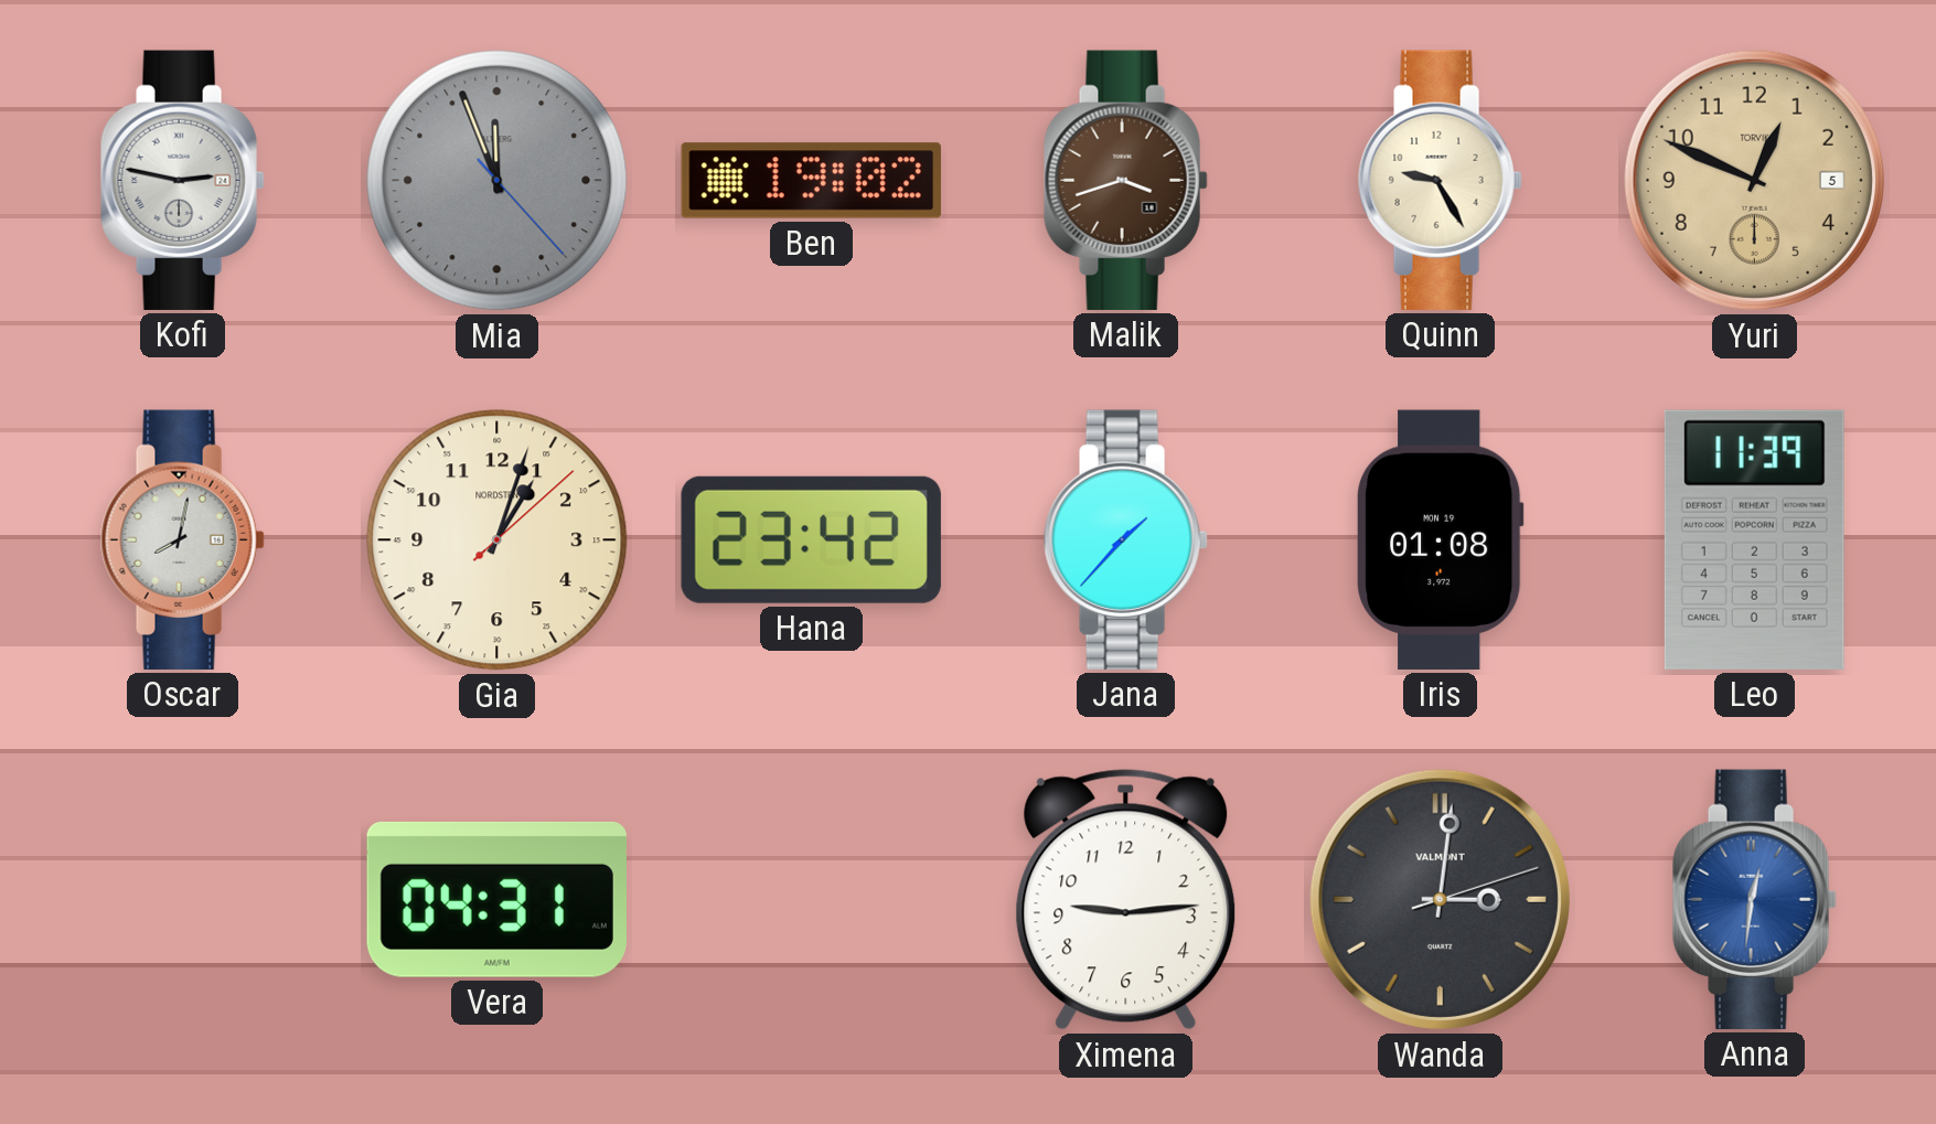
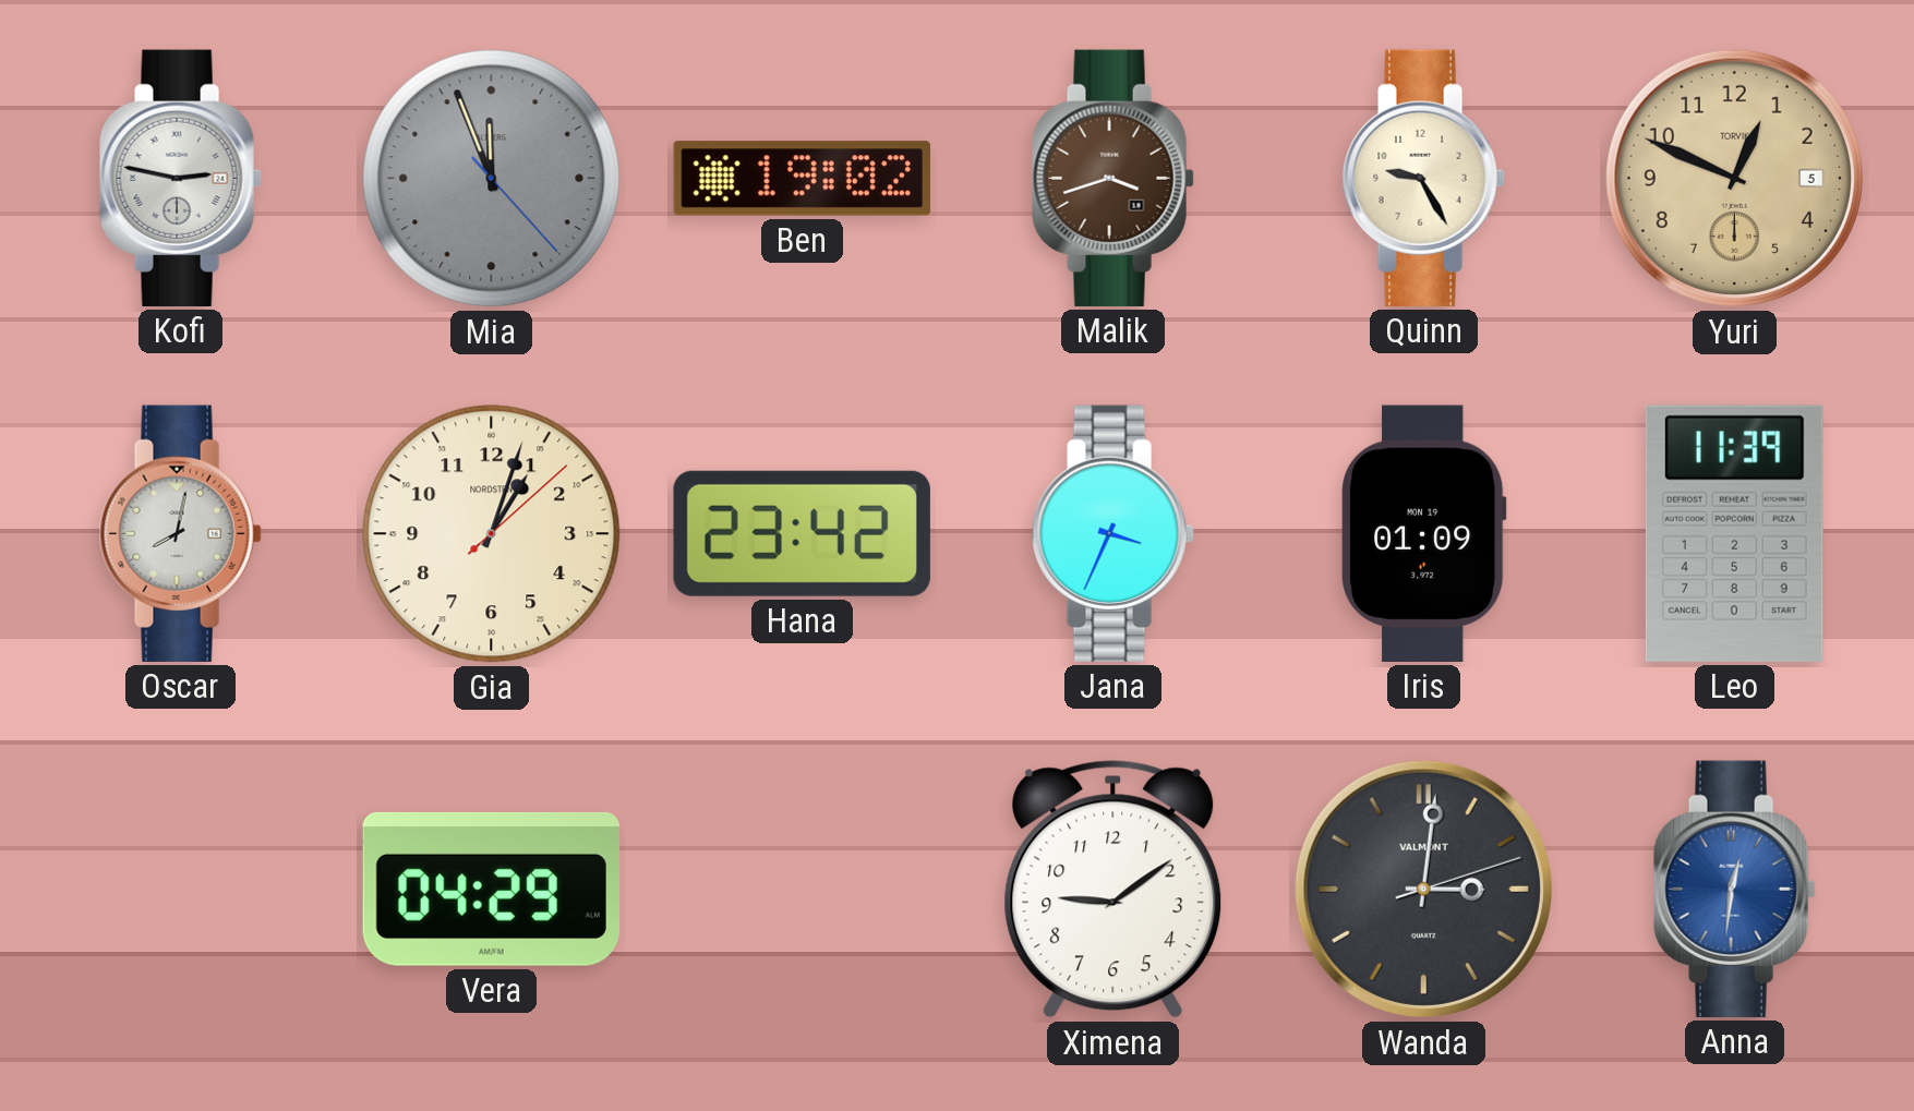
Jana: 1:37 -> 3:34
Iris: 01:08 -> 01:09
Vera: 04:31 -> 04:29
Ximena: 9:14 -> 9:09
